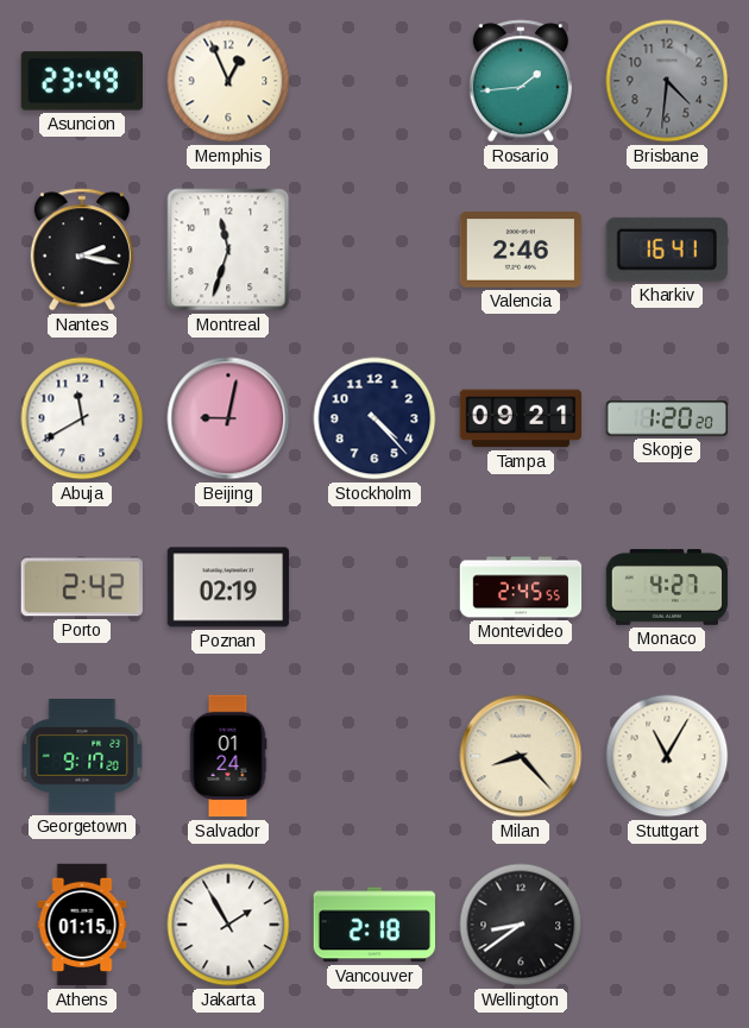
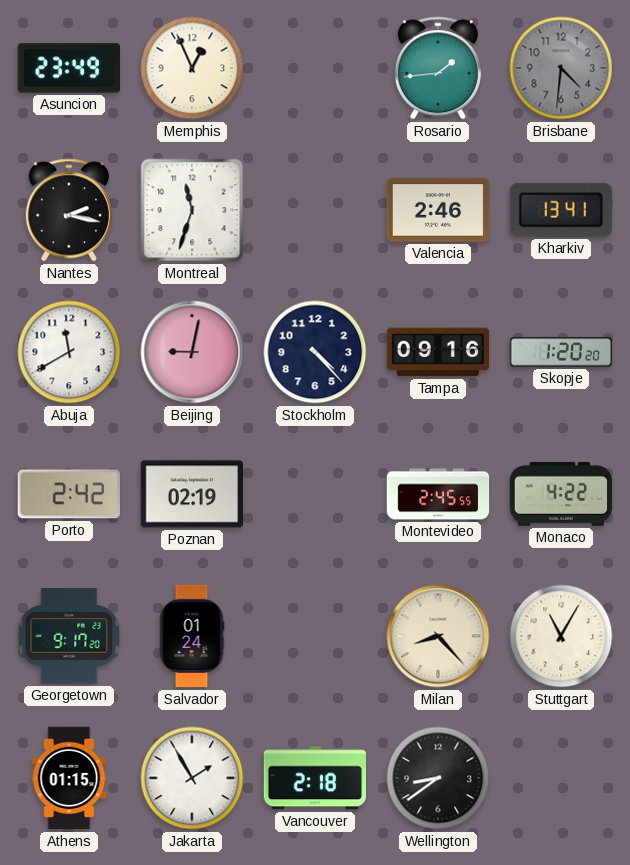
Kharkiv: 16:41 -> 13:41
Tampa: 09:21 -> 09:16
Monaco: 4:27 -> 4:22
